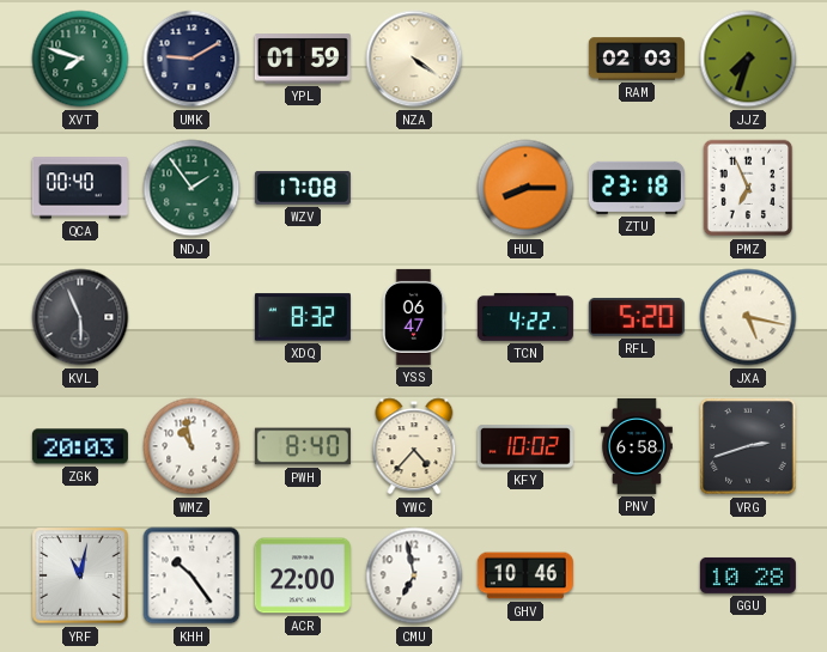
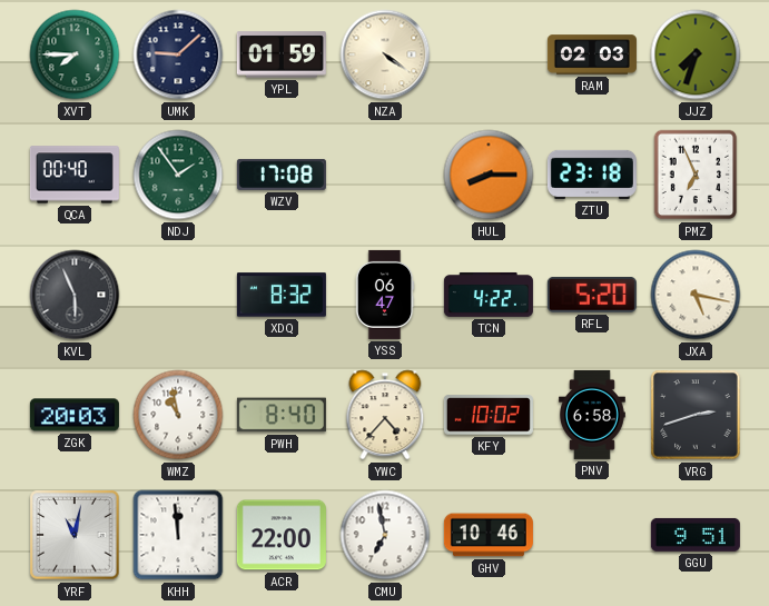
XVT: 7:48 -> 7:45
UMK: 9:10 -> 9:08
KHH: 10:24 -> 11:59
GGU: 10:28 -> 9:51
